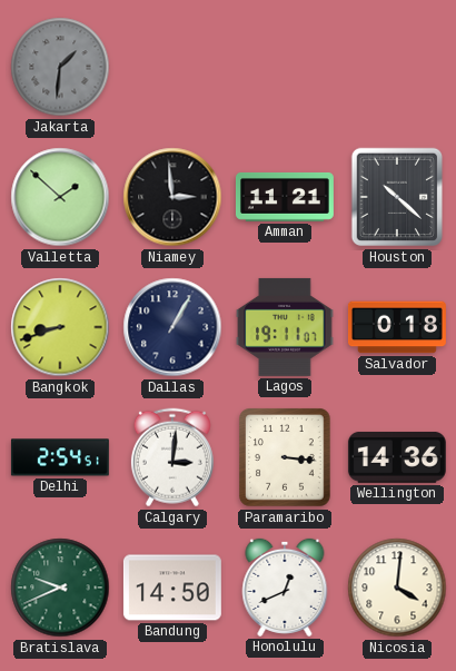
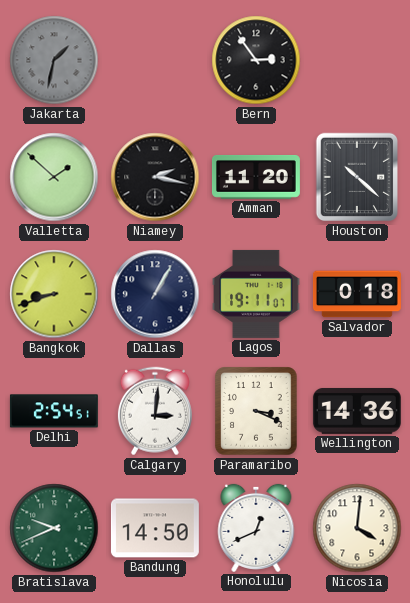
Jakarta: 1:31 -> 1:32
Bern: none -> 2:54
Niamey: 2:59 -> 2:17
Amman: 11:21 -> 11:20
Paramaribo: 3:16 -> 3:19
